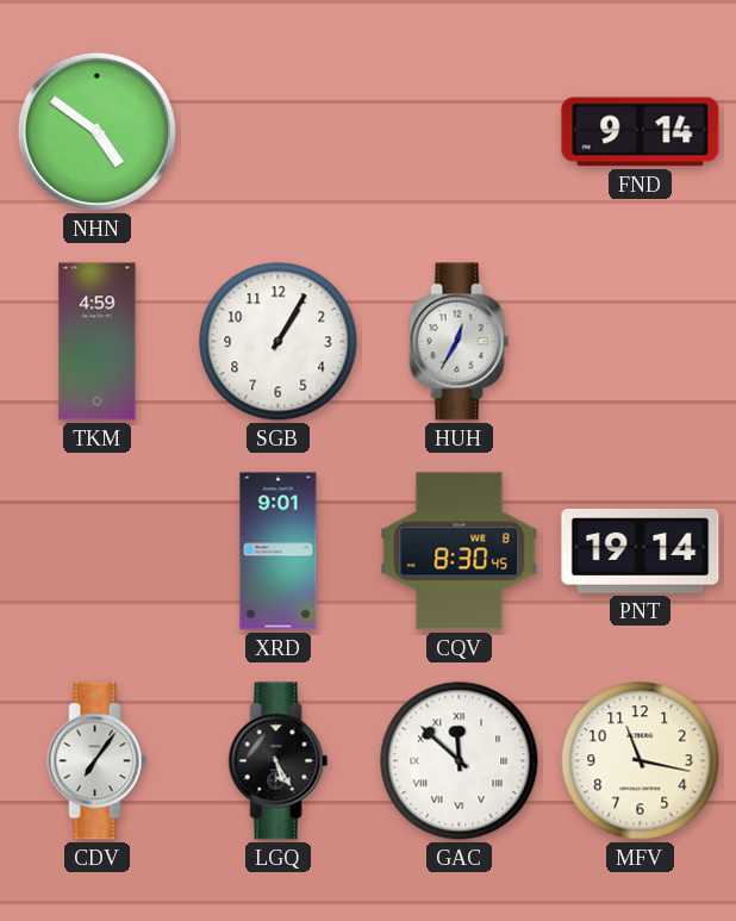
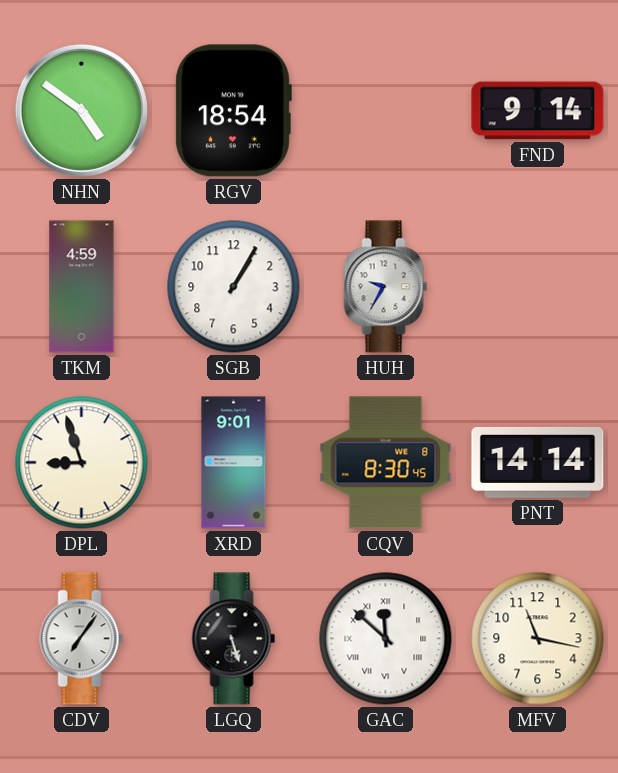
RGV: none -> 18:54
HUH: 12:35 -> 9:35
DPL: none -> 8:57
PNT: 19:14 -> 14:14
LGQ: 5:25 -> 5:27
